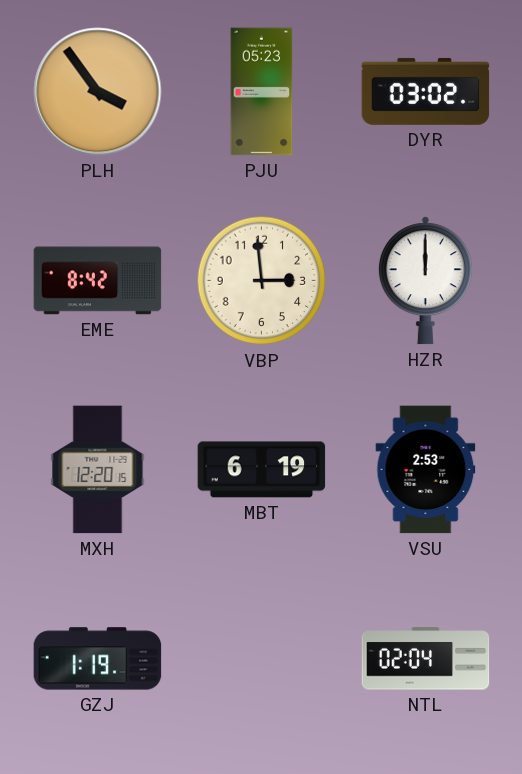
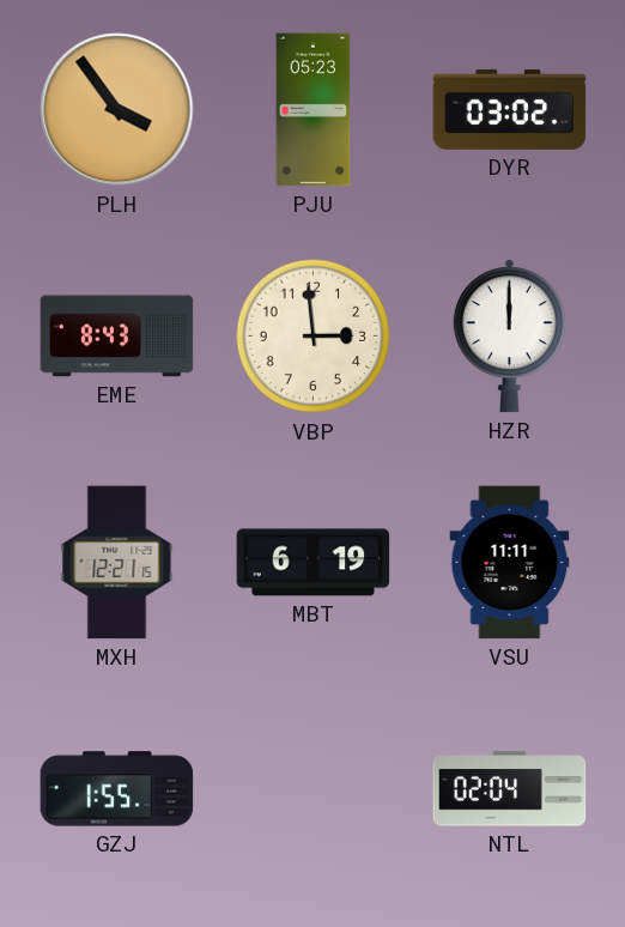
EME: 8:42 -> 8:43
MXH: 12:20 -> 12:21
VSU: 2:53 -> 11:11
GZJ: 1:19 -> 1:55
